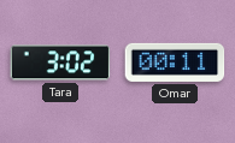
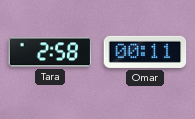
Tara: 3:02 -> 2:58
